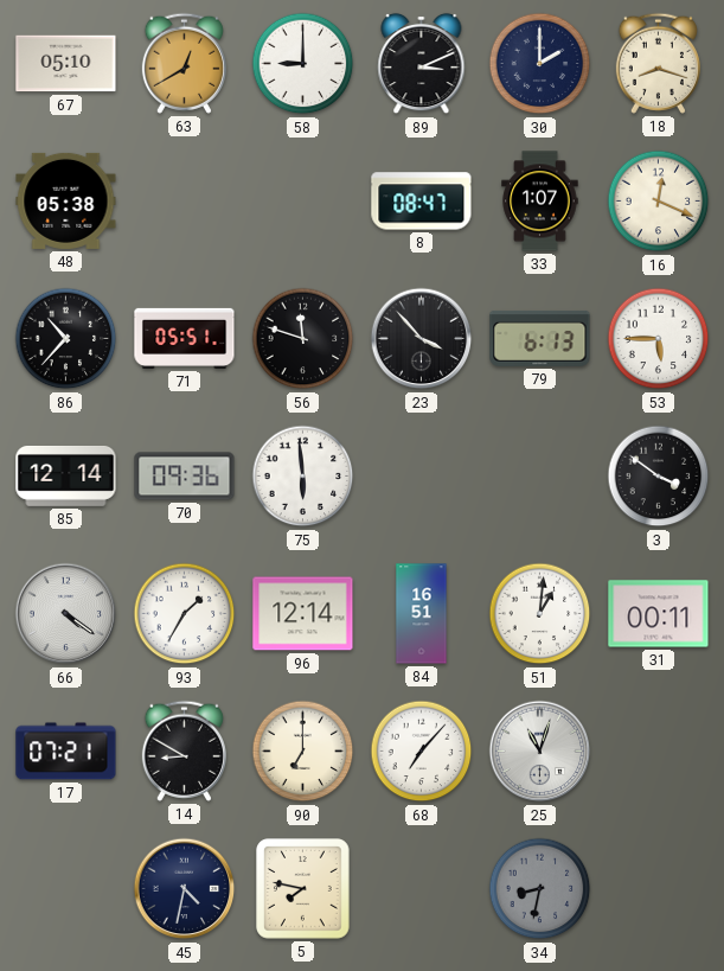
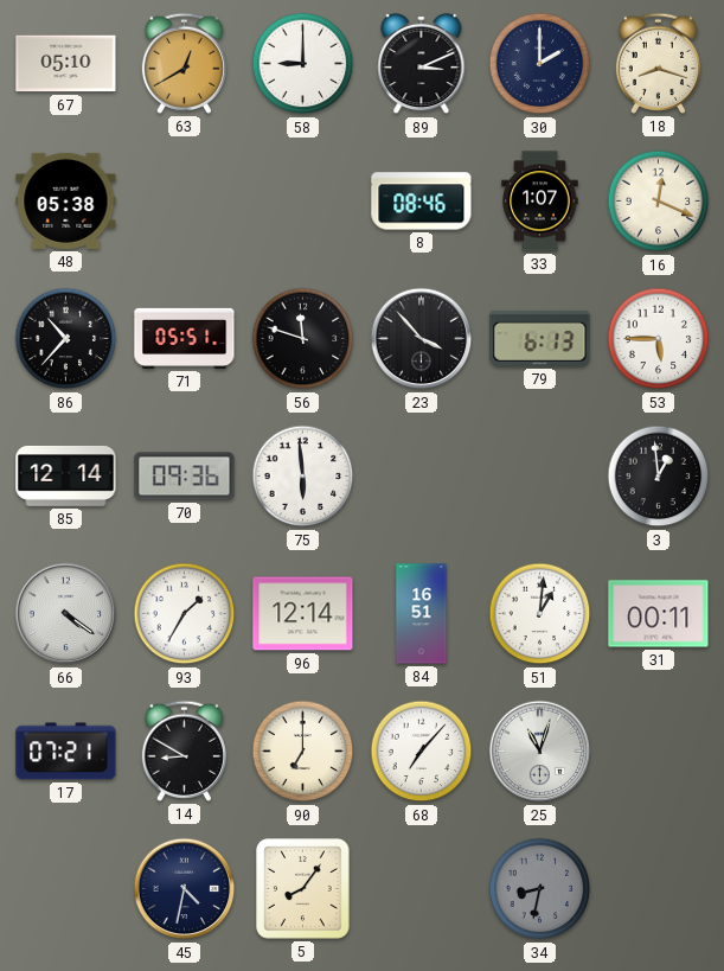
8: 08:47 -> 08:46
3: 3:51 -> 12:59
5: 7:47 -> 8:06
